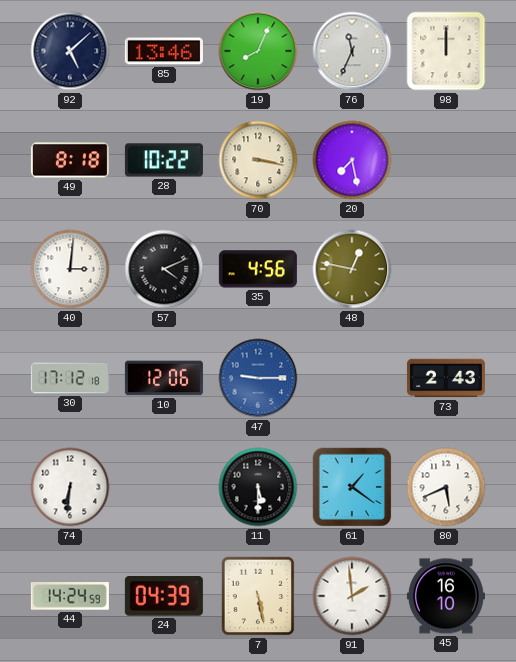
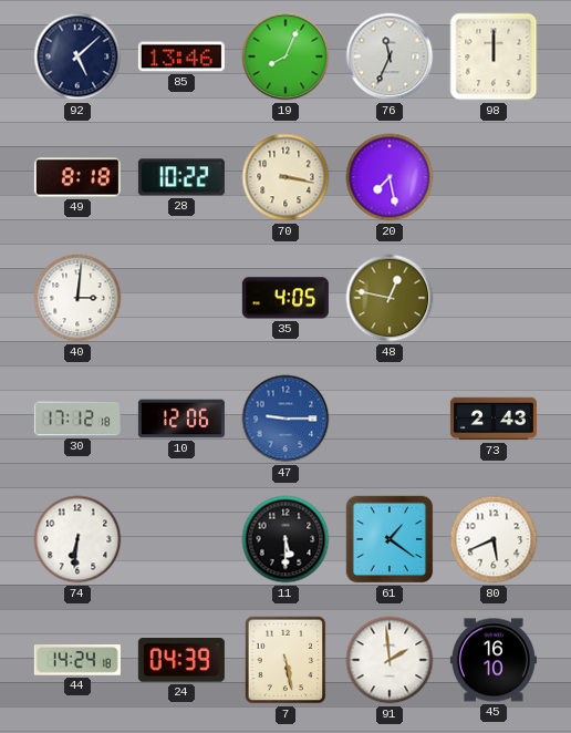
57: 4:11 -> none
35: 4:56 -> 4:05
44: 14:24:59 -> 14:24:18
